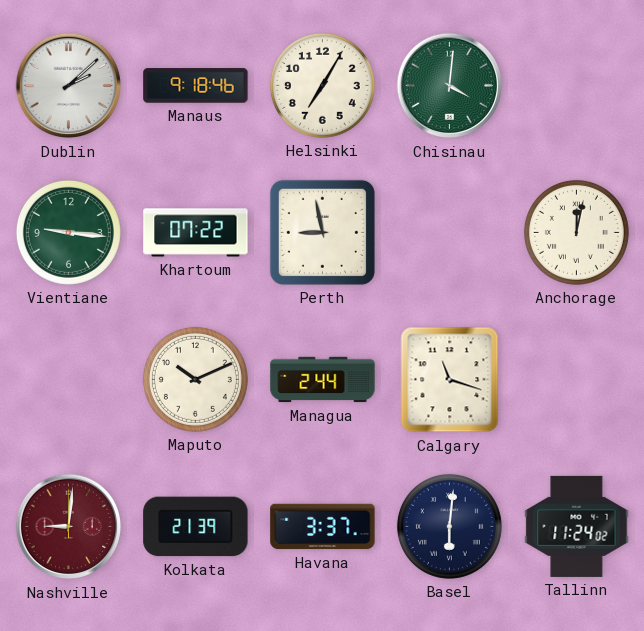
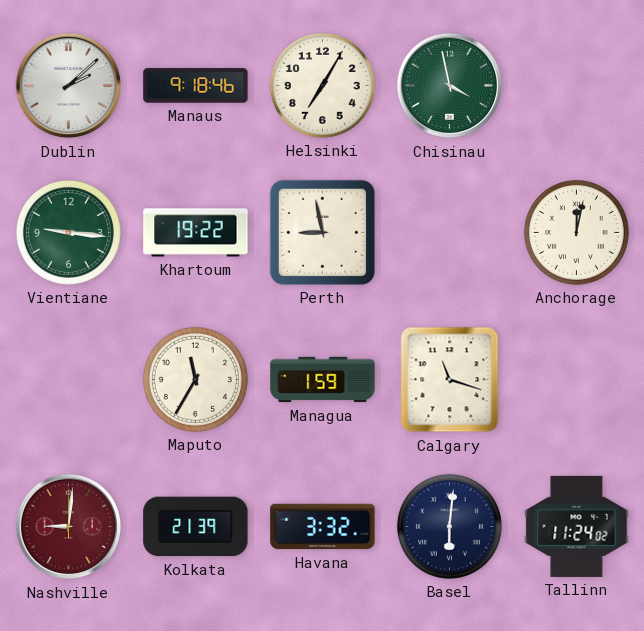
Chisinau: 4:01 -> 3:58
Khartoum: 07:22 -> 19:22
Maputo: 10:11 -> 11:35
Managua: 2:44 -> 1:59
Havana: 3:37 -> 3:32
